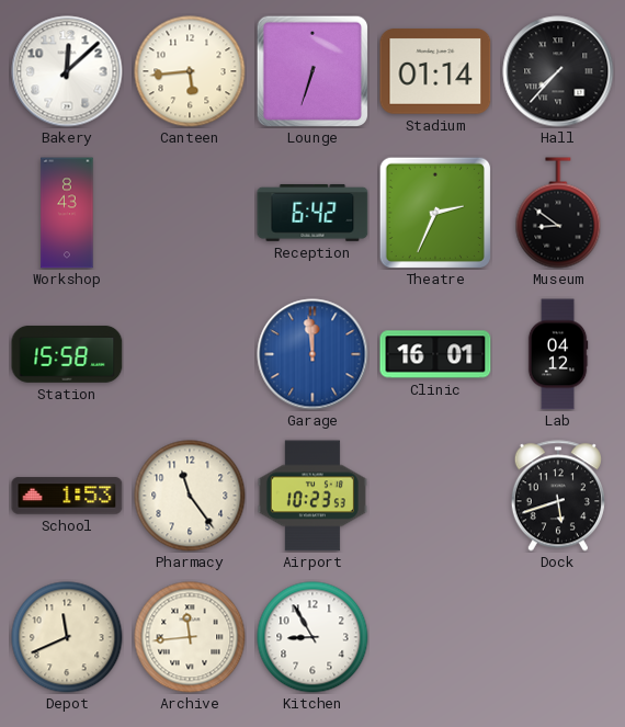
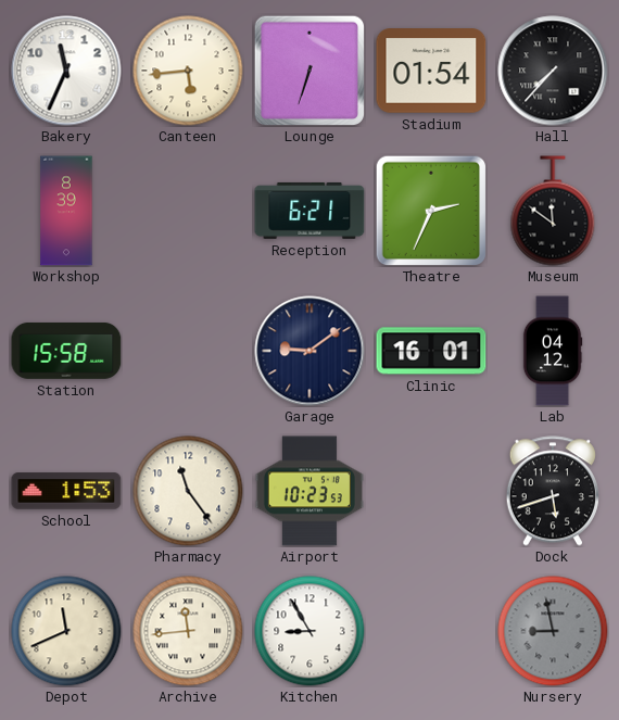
Bakery: 12:08 -> 11:34
Stadium: 01:14 -> 01:54
Workshop: 8:43 -> 8:39
Reception: 6:42 -> 6:21
Museum: 8:51 -> 11:51
Garage: 11:59 -> 9:09
Garage dial: blue -> navy
Nursery: none -> 8:58
